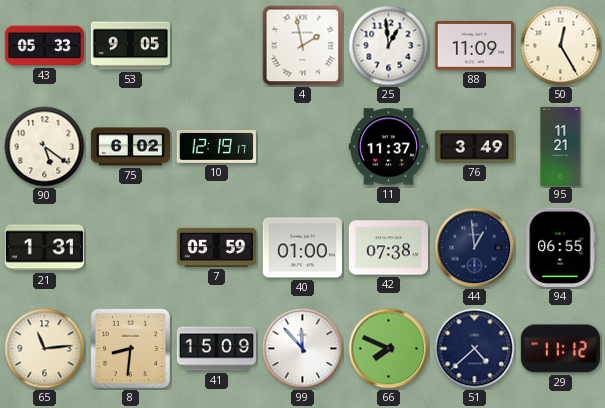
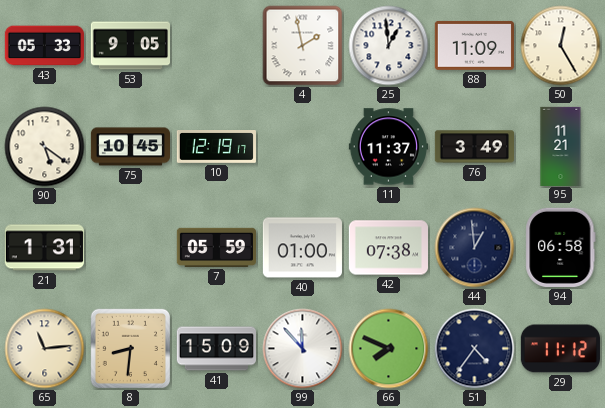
75: 6:02 -> 10:45
94: 06:55 -> 06:58
51: 4:38 -> 4:36
